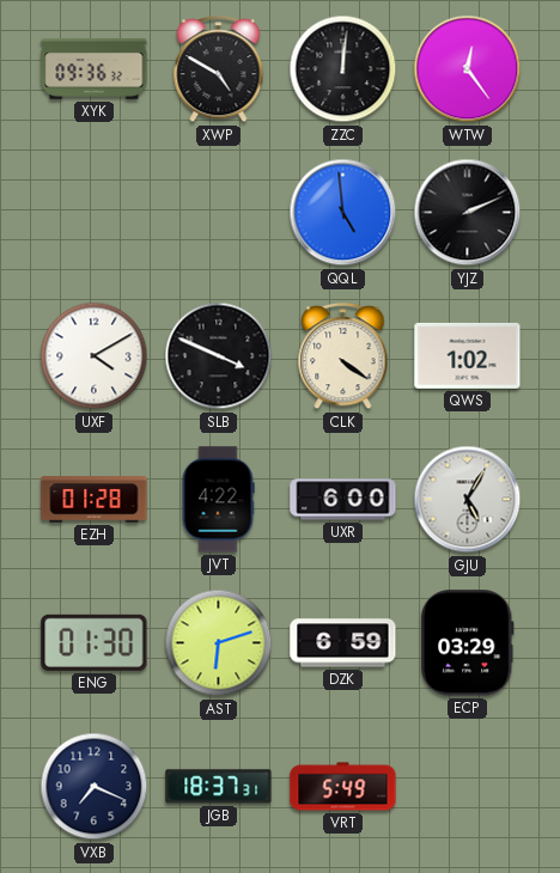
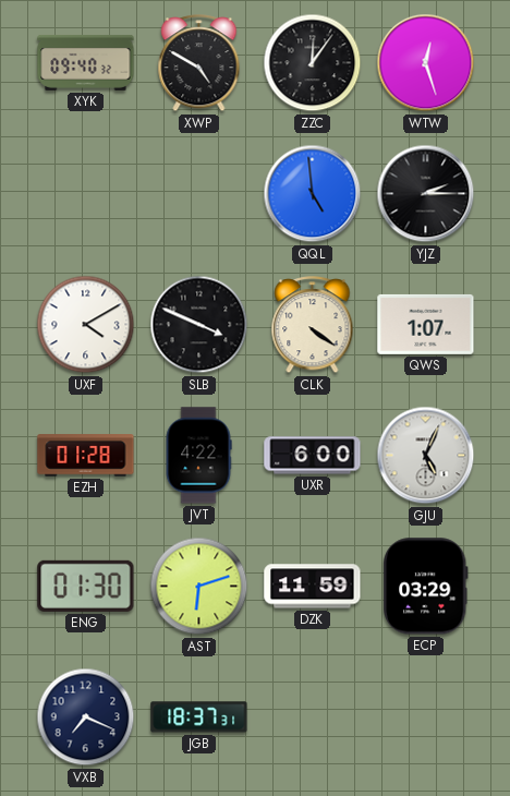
XYK: 09:36 -> 09:40
ZZC: 12:01 -> 12:06
WTW: 12:24 -> 12:27
YJZ: 2:11 -> 2:15
QWS: 1:02 -> 1:07
GJU: 5:05 -> 5:04
DZK: 6:59 -> 11:59
VRT: 5:49 -> none
